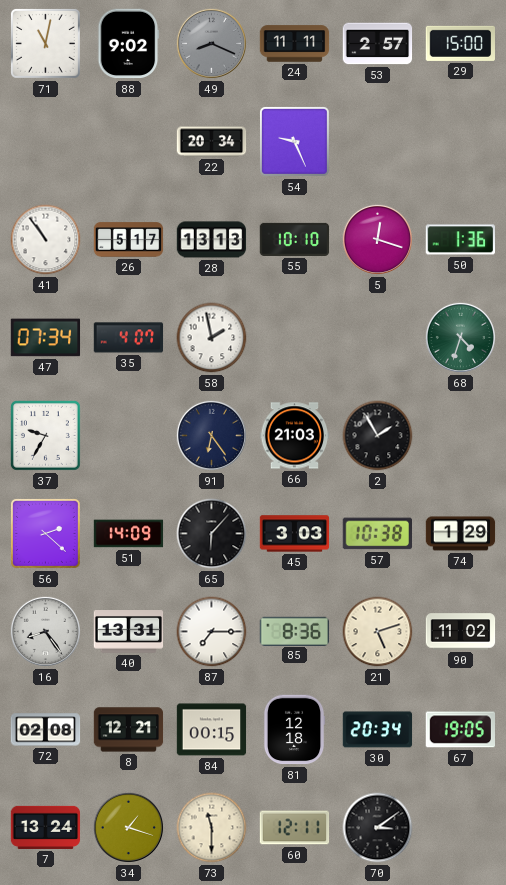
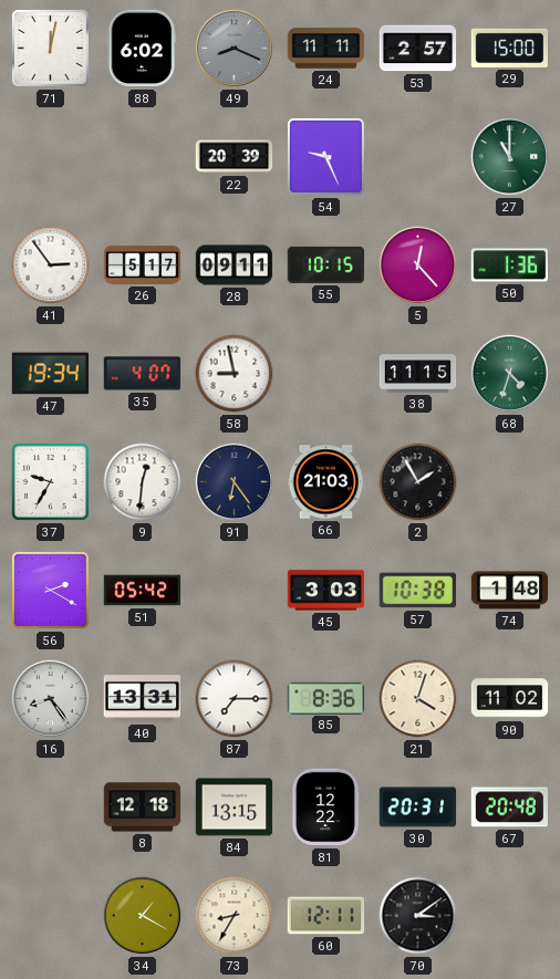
71: 11:02 -> 12:02
88: 9:02 -> 6:02
22: 20:34 -> 20:39
27: none -> 11:00
41: 10:54 -> 2:54
28: 13:13 -> 09:11
55: 10:10 -> 10:15
5: 12:18 -> 12:23
47: 07:34 -> 19:34
58: 1:58 -> 8:58
38: none -> 11:15
9: none -> 12:31
56: 2:22 -> 2:20
51: 14:09 -> 05:42
65: 6:07 -> none
74: 1:29 -> 1:48
21: 5:12 -> 4:03
72: 02:08 -> none
8: 12:21 -> 12:18
84: 00:15 -> 13:15
81: 12:18 -> 12:22
30: 20:34 -> 20:31
67: 19:05 -> 20:48
7: 13:24 -> none
34: 1:18 -> 1:20
73: 11:30 -> 8:35
